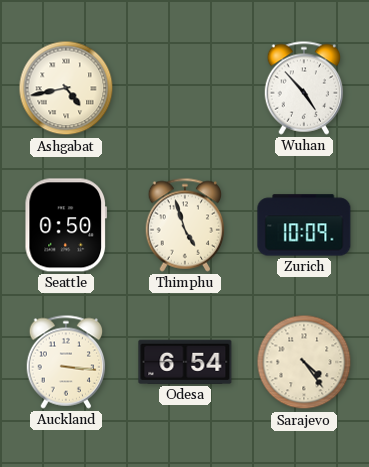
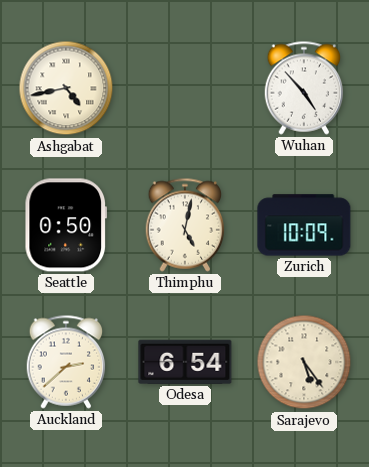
Thimphu: 4:57 -> 5:02
Auckland: 3:16 -> 2:38
Sarajevo: 4:24 -> 5:24
